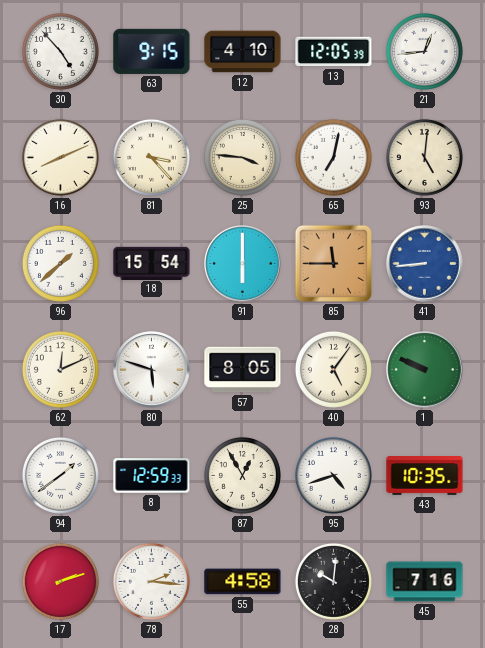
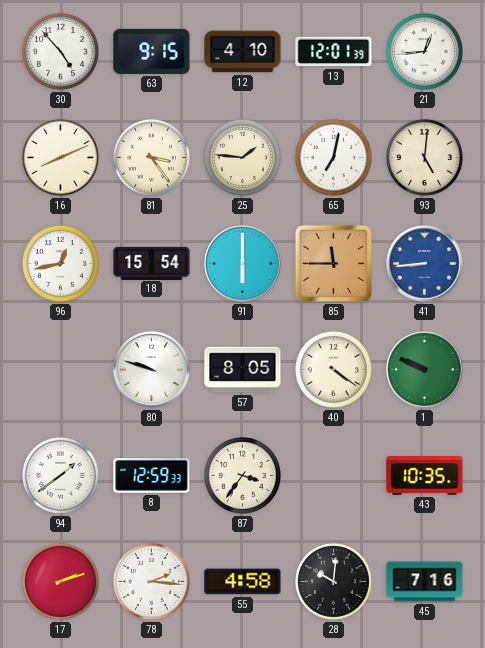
13: 12:05 -> 12:01
81: 3:23 -> 3:24
25: 3:46 -> 1:46
96: 1:38 -> 12:43
62: 12:11 -> none
80: 5:48 -> 9:48
40: 5:06 -> 4:21
87: 12:55 -> 3:36
95: 4:42 -> none
